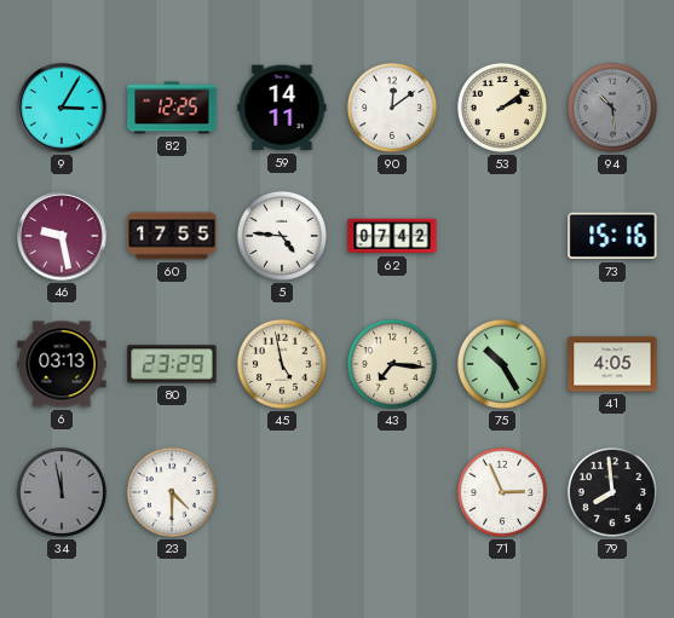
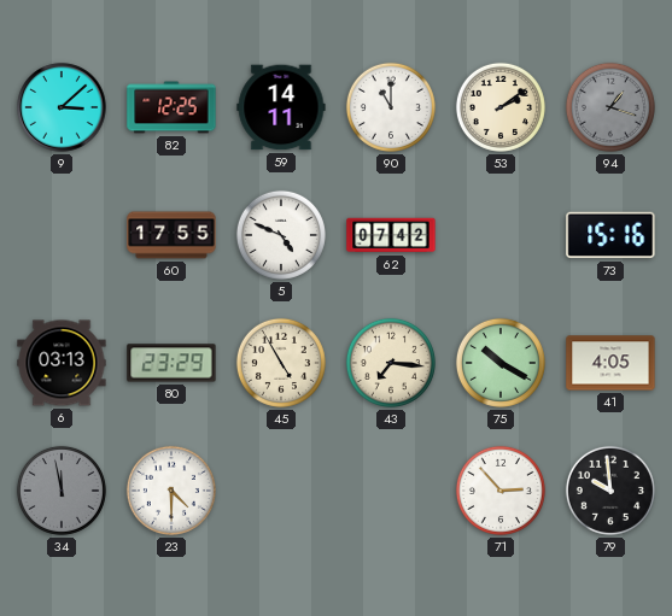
9: 3:05 -> 3:08
90: 12:09 -> 11:00
94: 10:29 -> 1:18
46: 9:28 -> none
5: 4:46 -> 4:49
45: 4:58 -> 4:55
75: 10:25 -> 10:20
71: 2:56 -> 2:53
79: 7:59 -> 9:59
